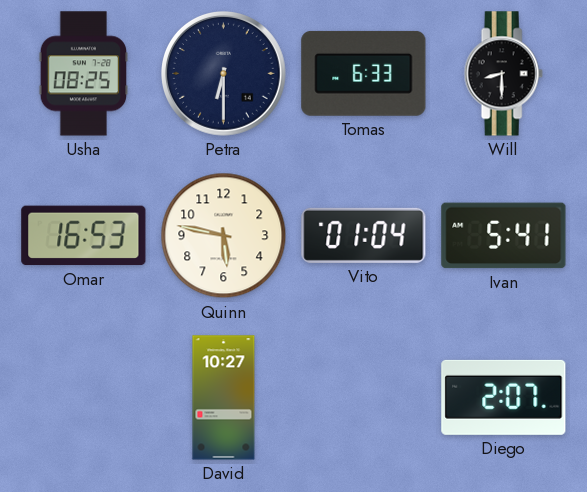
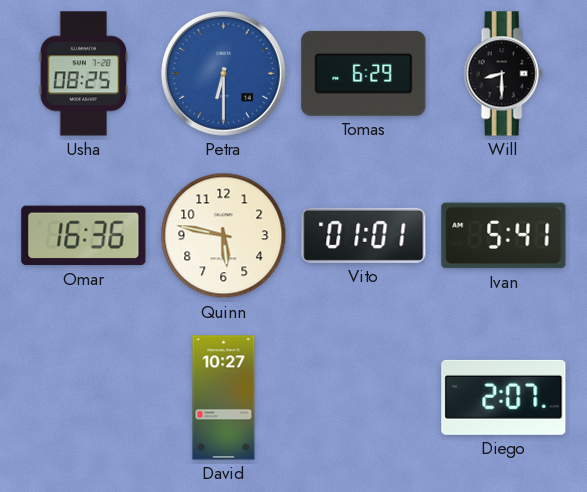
Petra dial: navy -> blue
Tomas: 6:33 -> 6:29
Omar: 16:53 -> 16:36
Vito: 01:04 -> 01:01
